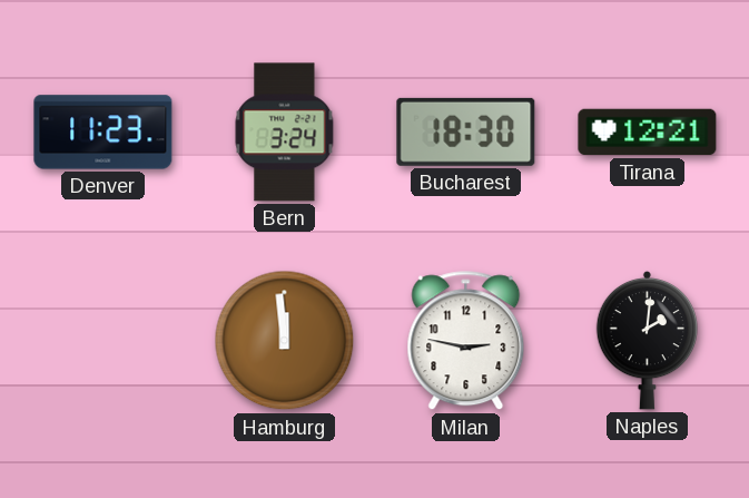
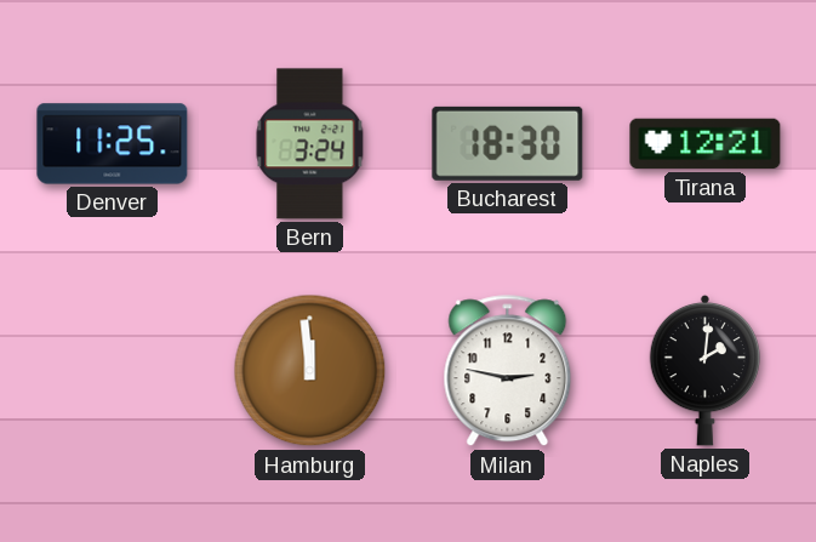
Denver: 11:23 -> 11:25
